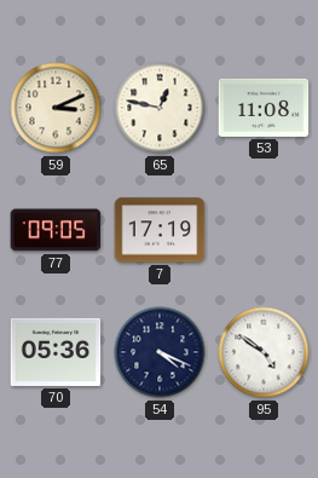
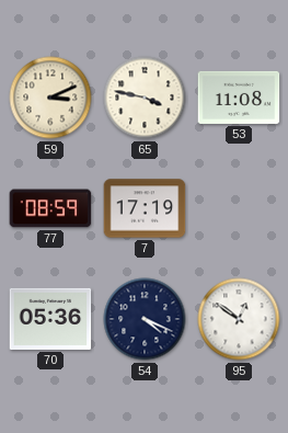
65: 12:47 -> 3:47
77: 09:05 -> 08:59
95: 4:51 -> 12:51
